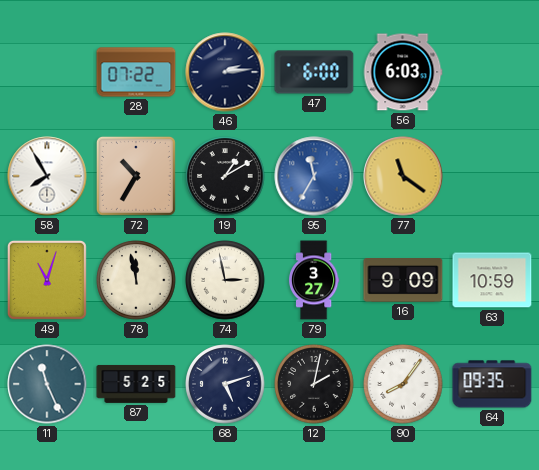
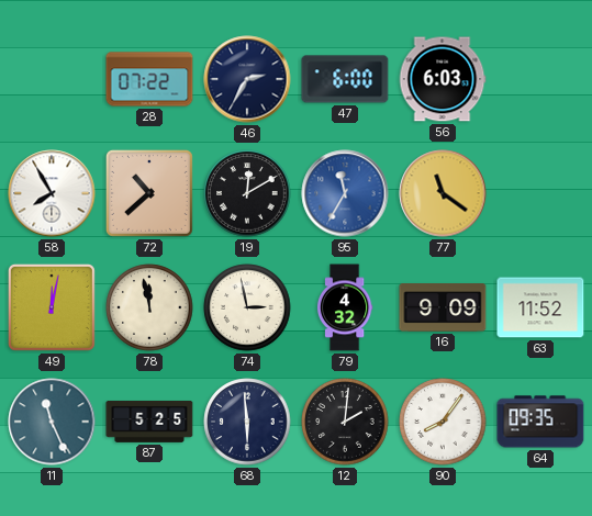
46: 2:14 -> 2:35
72: 10:35 -> 10:38
19: 1:10 -> 12:10
49: 11:03 -> 12:02
79: 3:27 -> 4:32
63: 10:59 -> 11:52
68: 5:12 -> 5:59
12: 2:02 -> 2:01
